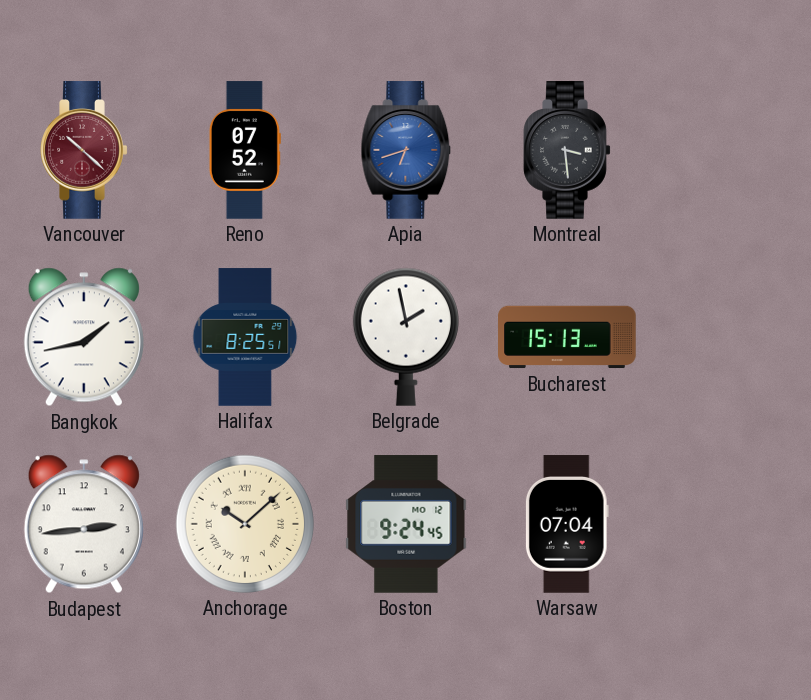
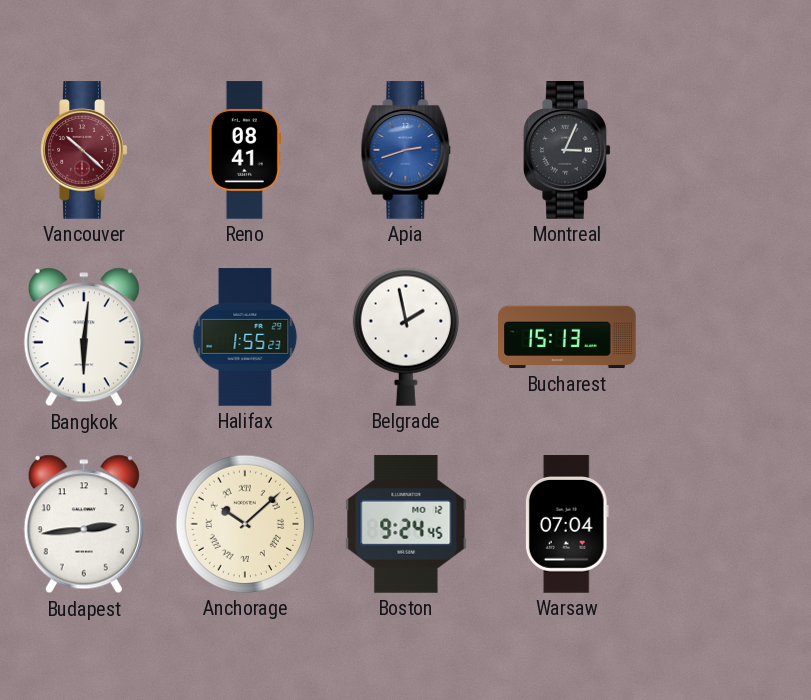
Reno: 07:52 -> 08:41
Apia: 6:42 -> 2:42
Montreal: 3:29 -> 3:04
Bangkok: 1:43 -> 6:01
Halifax: 8:25 -> 1:55
